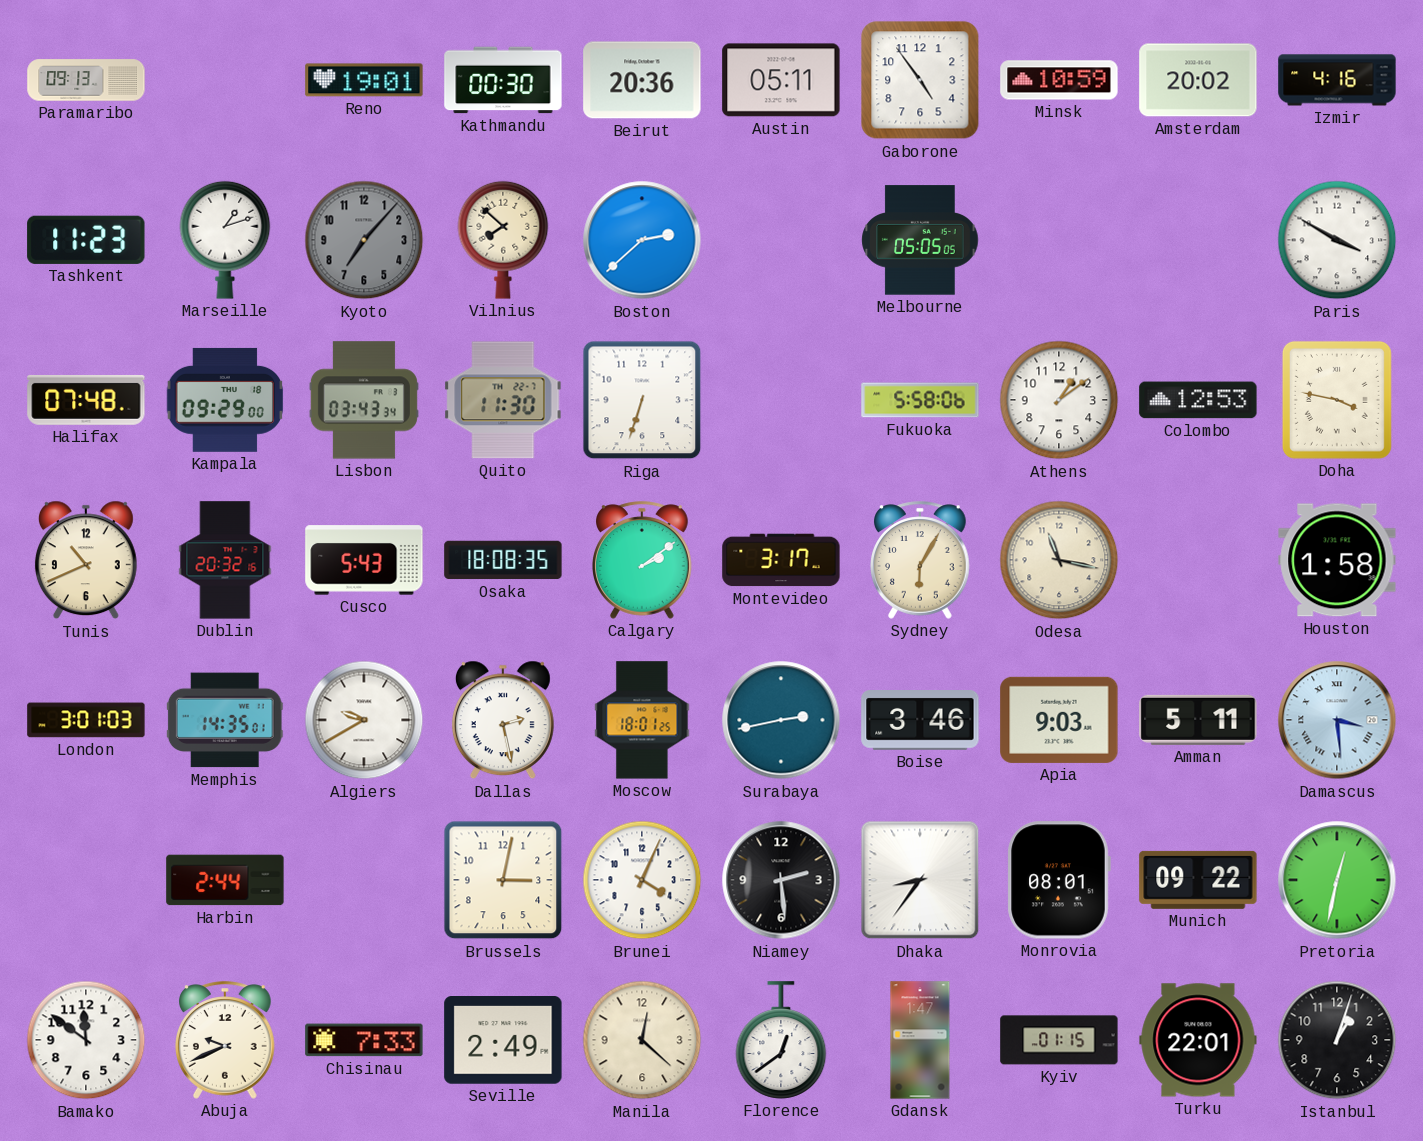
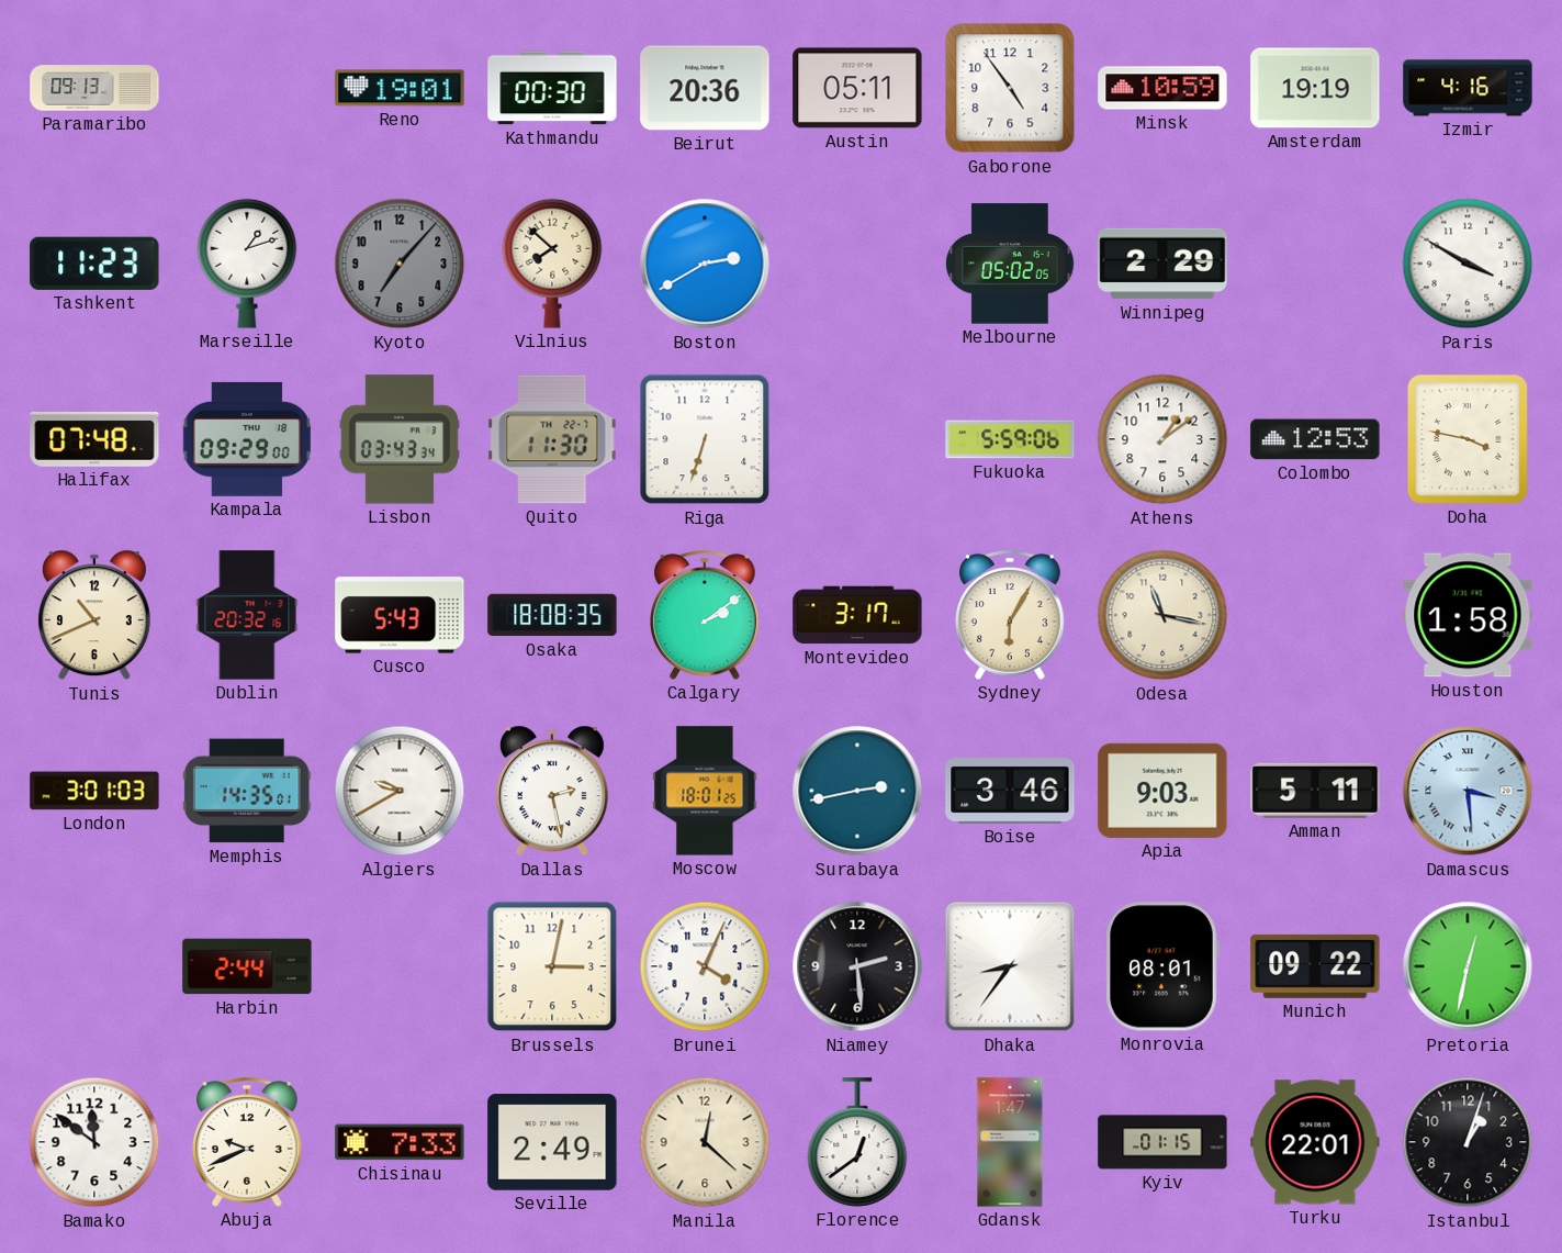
Amsterdam: 20:02 -> 19:19
Boston: 2:38 -> 2:40
Melbourne: 05:05 -> 05:02
Winnipeg: none -> 2:29
Fukuoka: 5:58 -> 5:59
